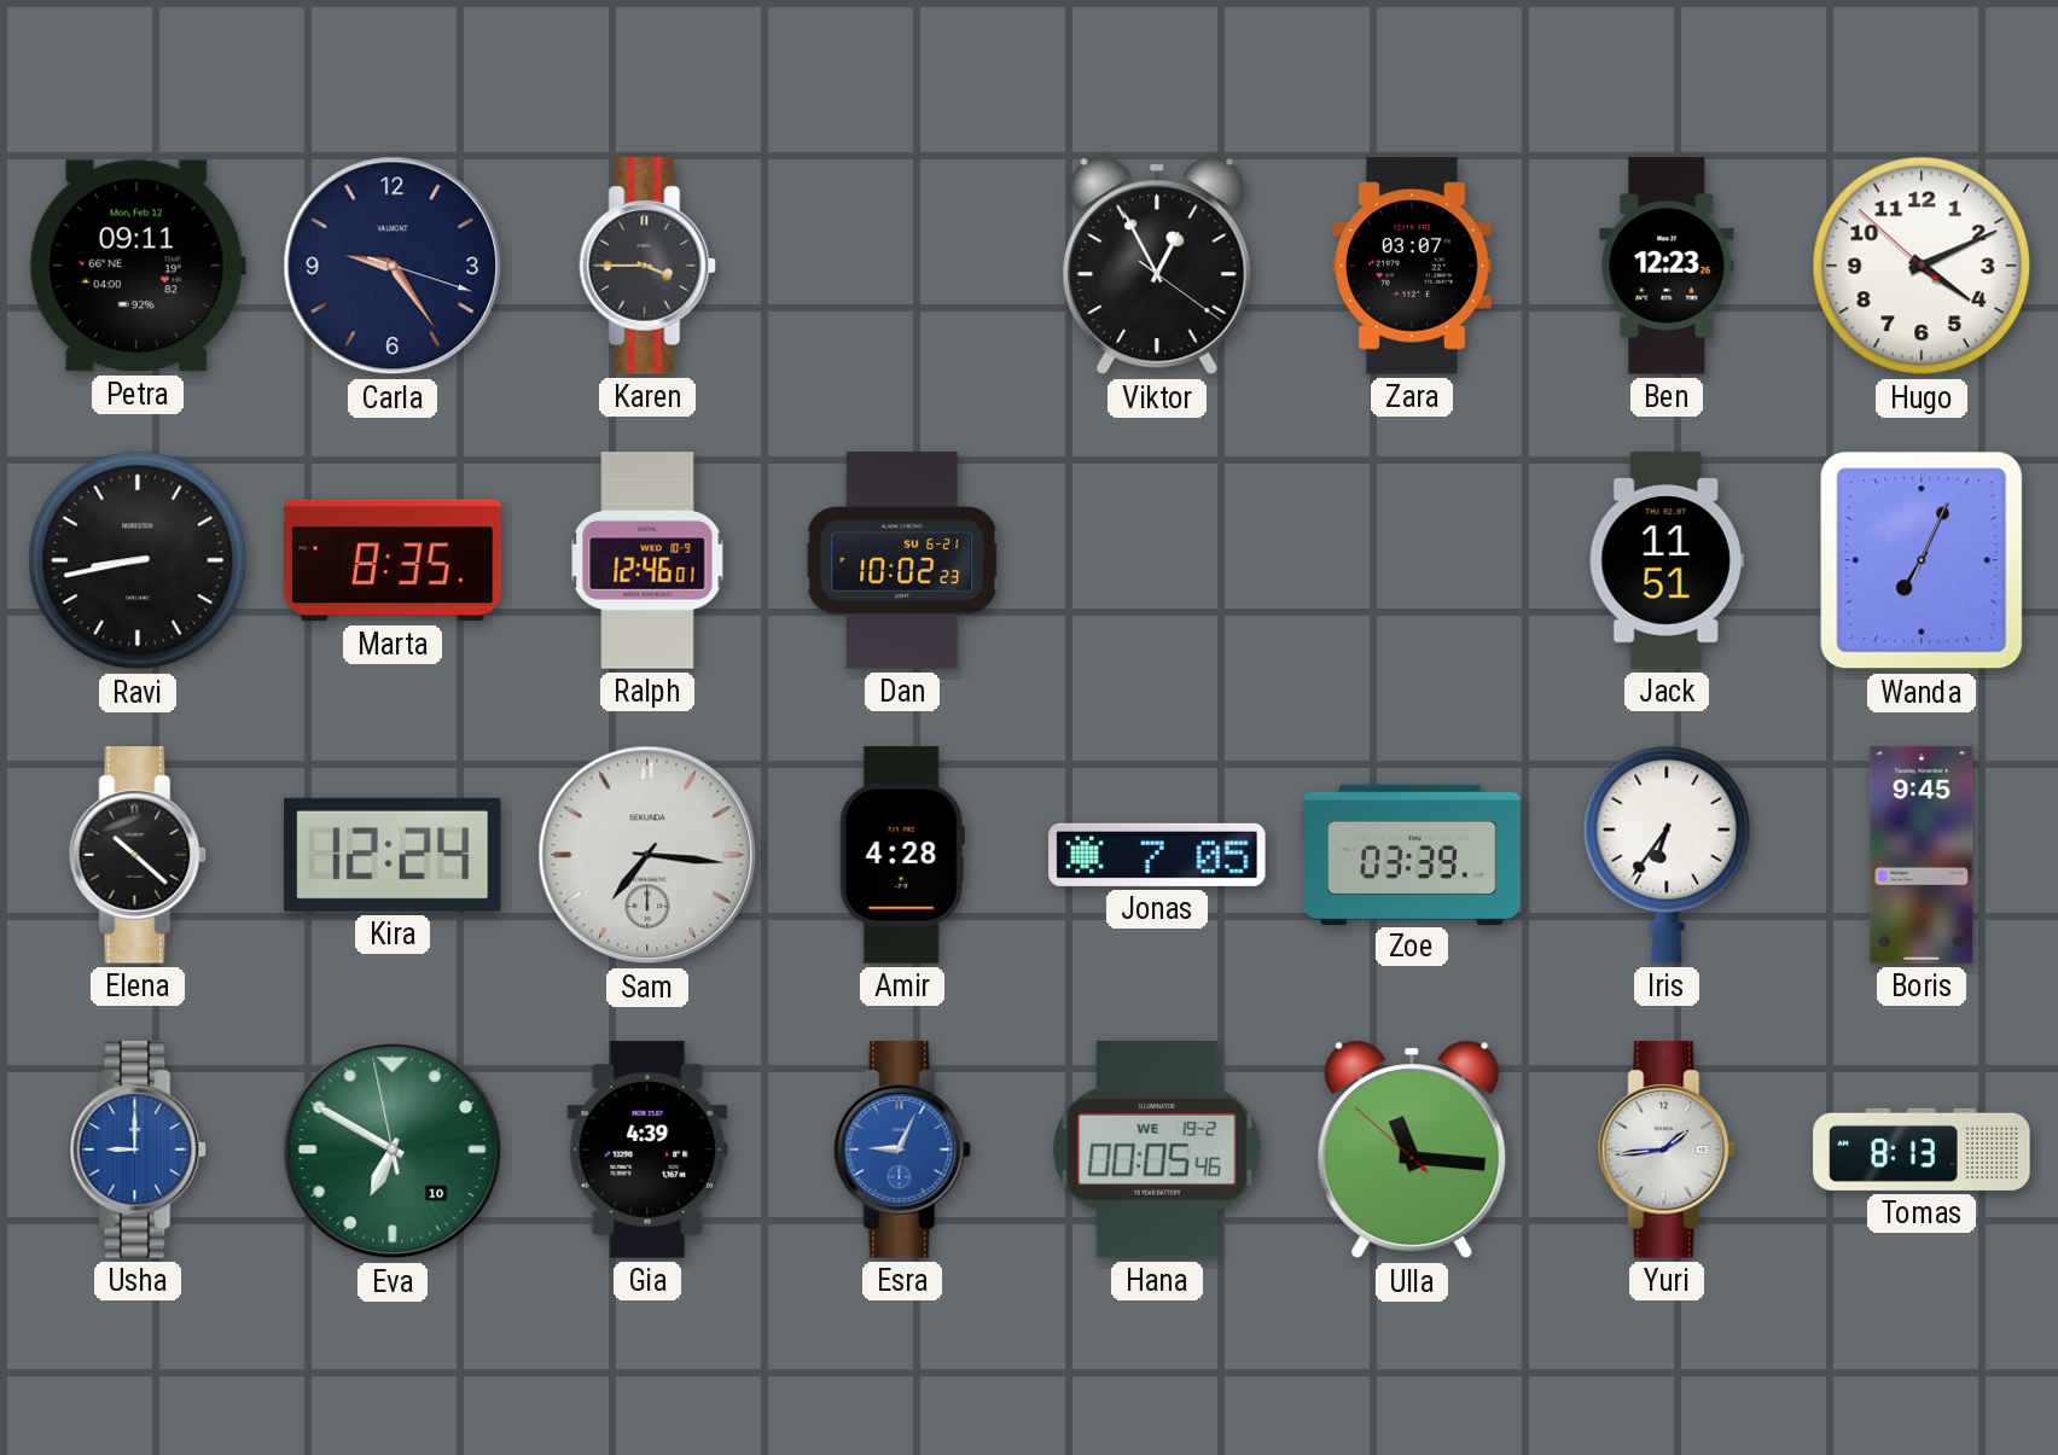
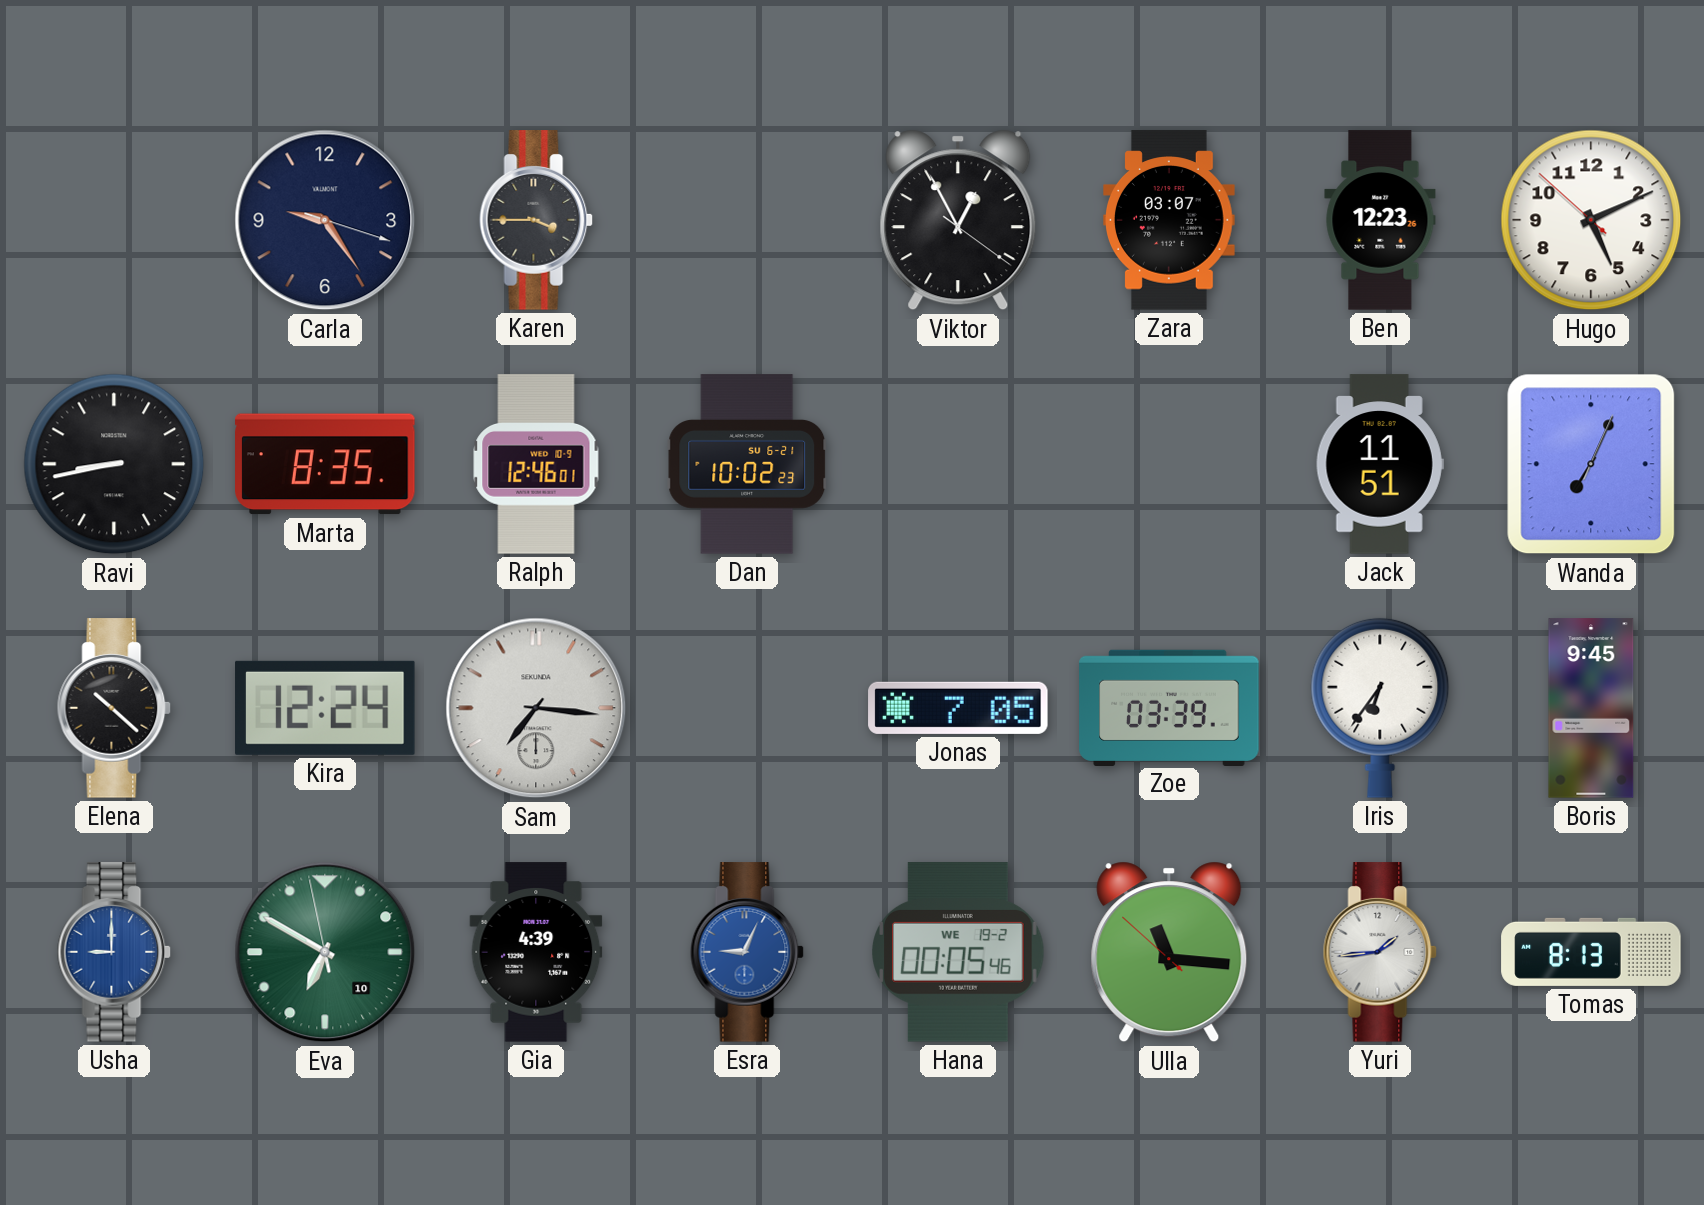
Petra: 09:11 -> none
Hugo: 4:10 -> 5:10
Amir: 4:28 -> none
